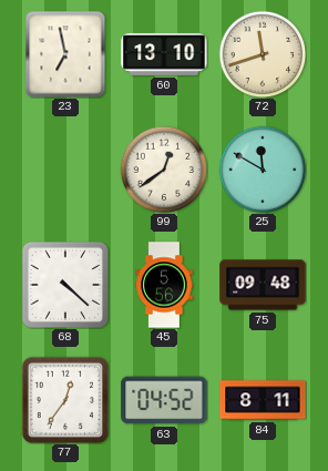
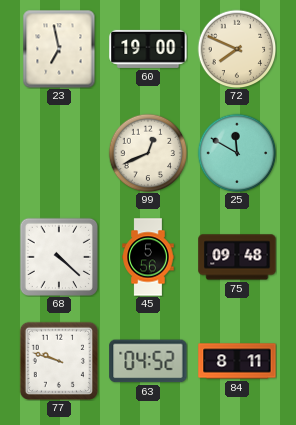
60: 13:10 -> 19:00
72: 11:42 -> 7:49
99: 12:39 -> 12:41
77: 12:36 -> 9:48
